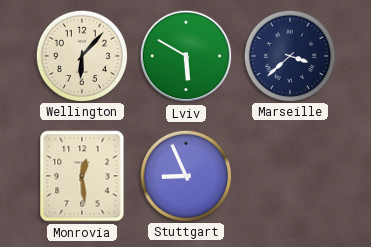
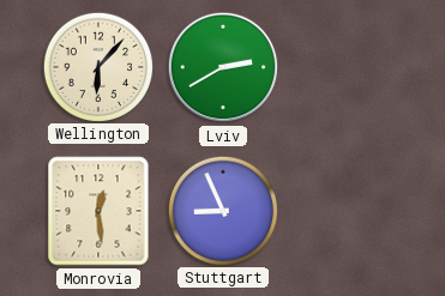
Lviv: 5:50 -> 2:40
Marseille: 3:38 -> none
